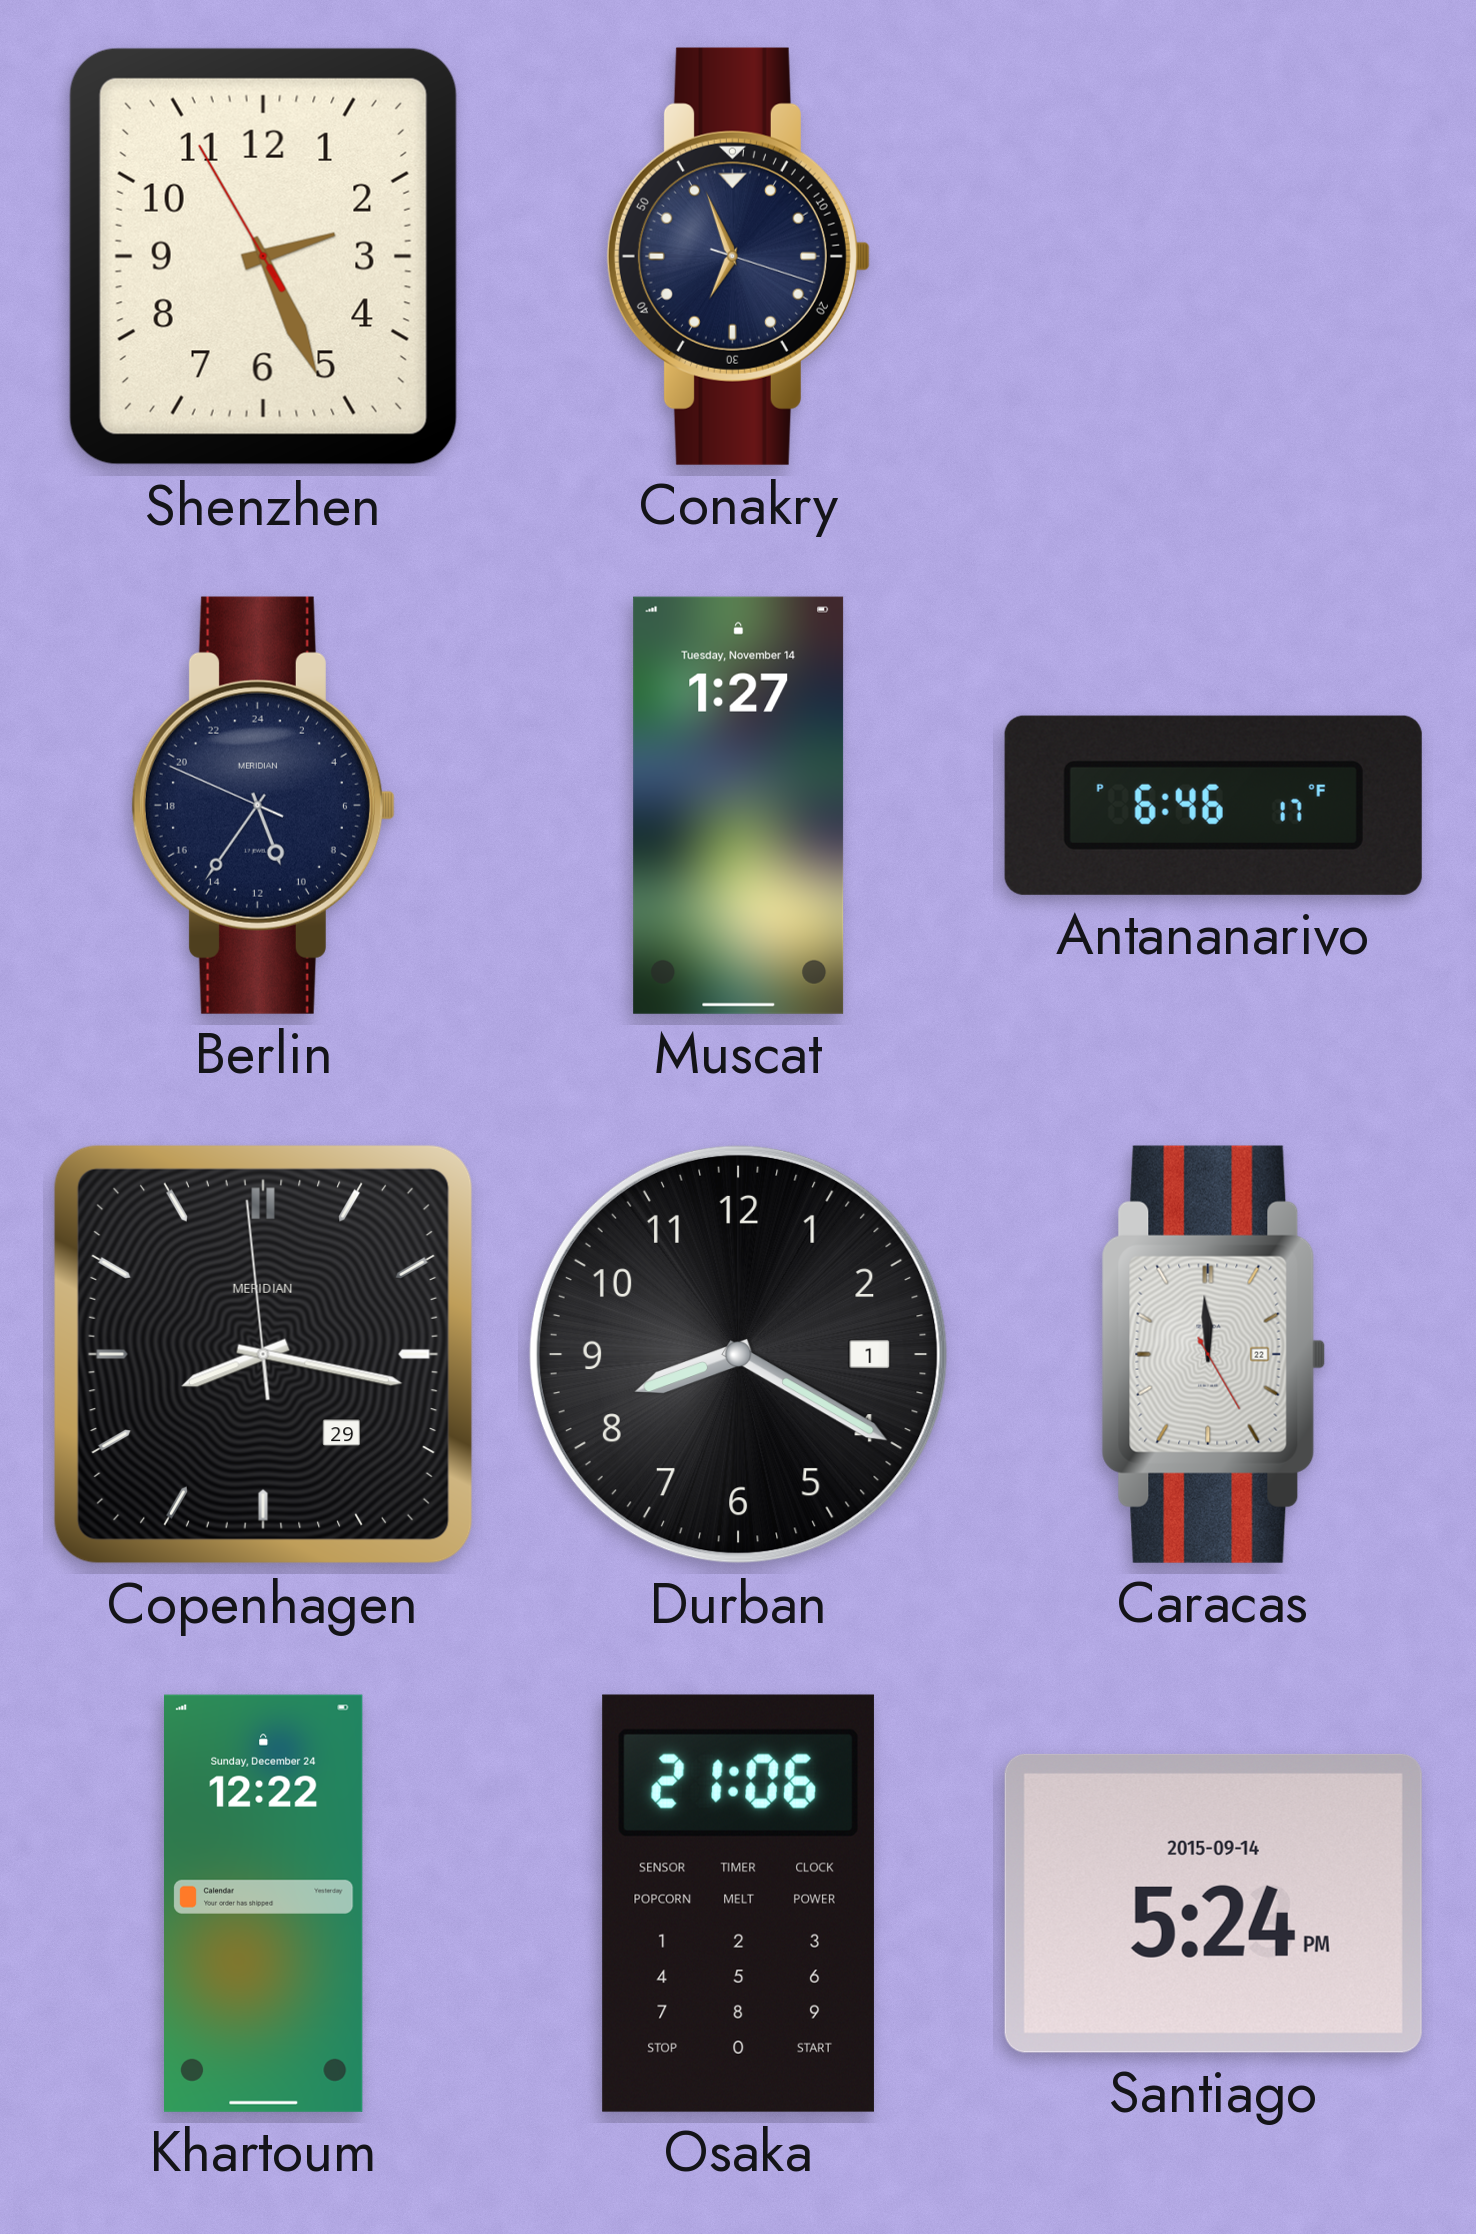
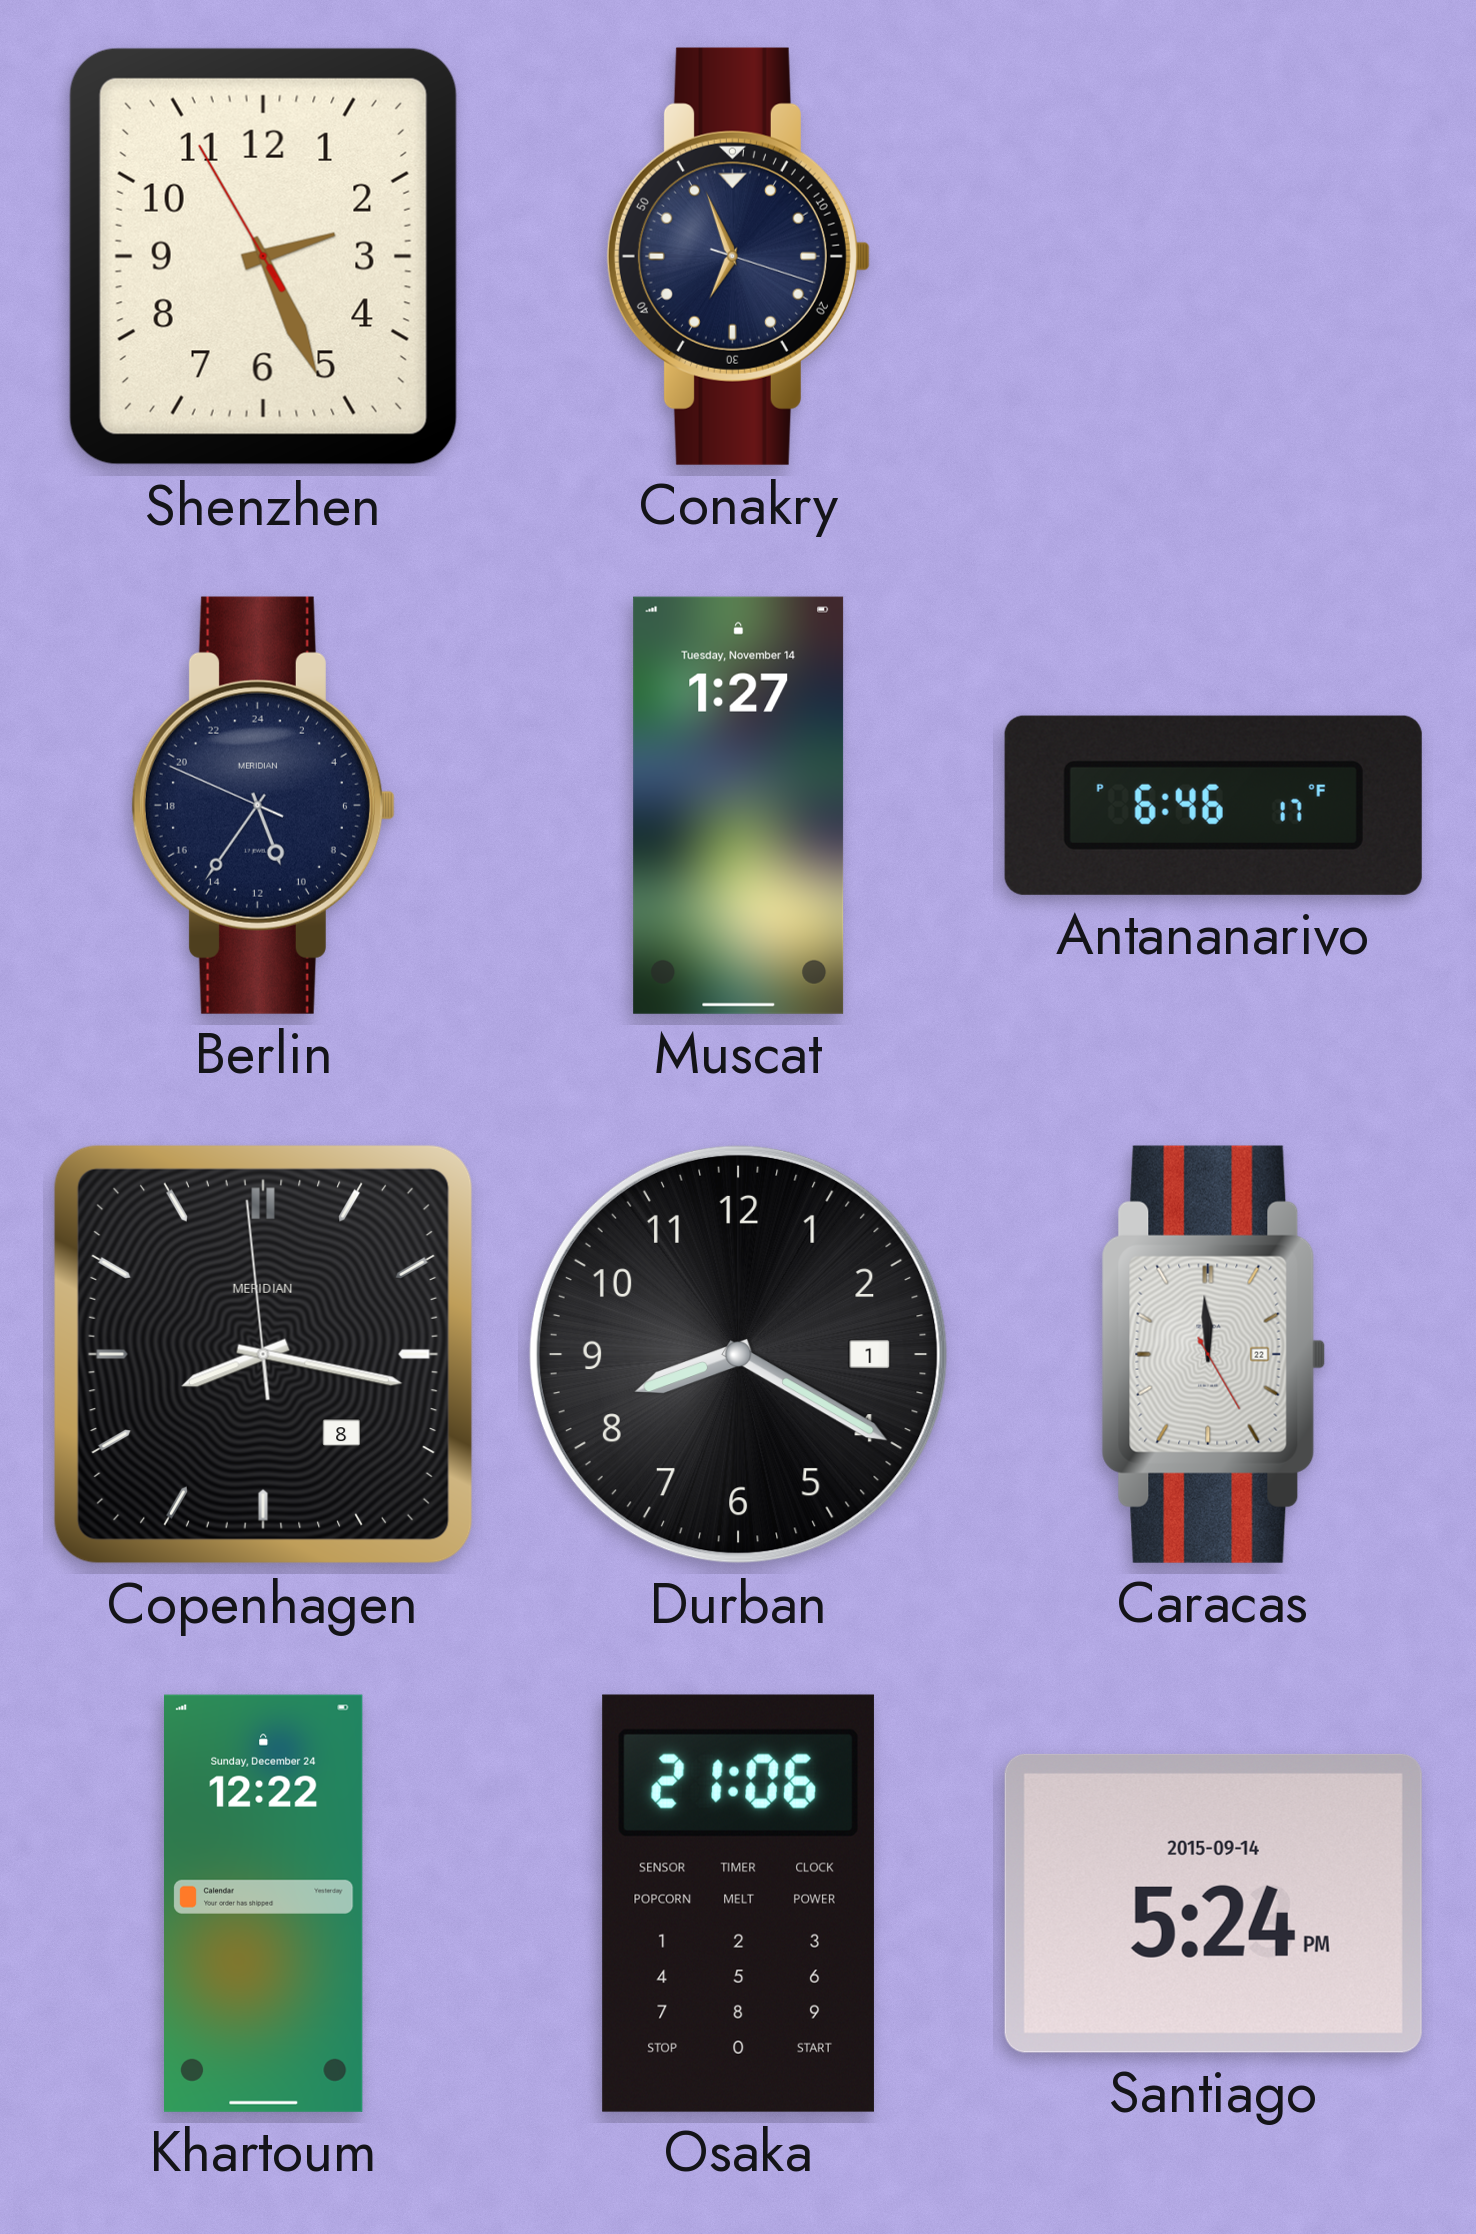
Copenhagen date: 29 -> 8
